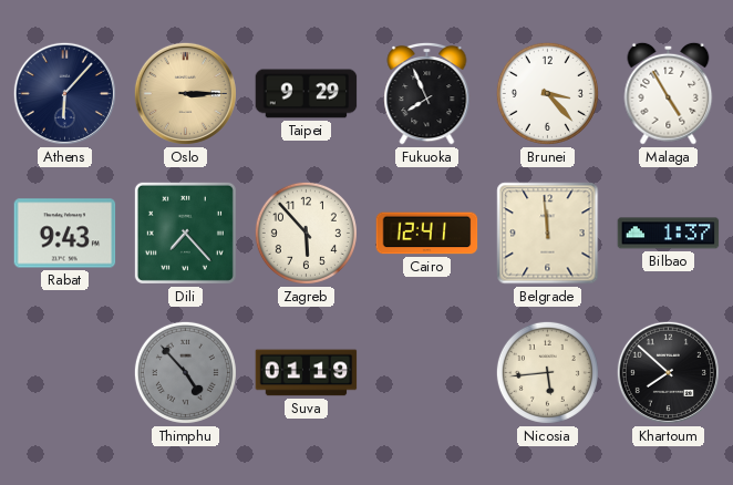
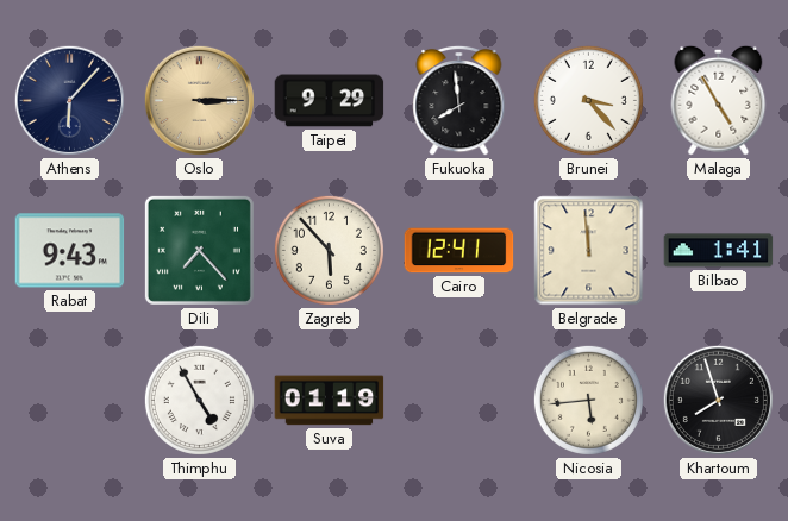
Fukuoka: 7:56 -> 7:59
Bilbao: 1:37 -> 1:41
Thimphu: 4:53 -> 4:55
Thimphu dial: grey -> white
Khartoum: 7:52 -> 7:57
